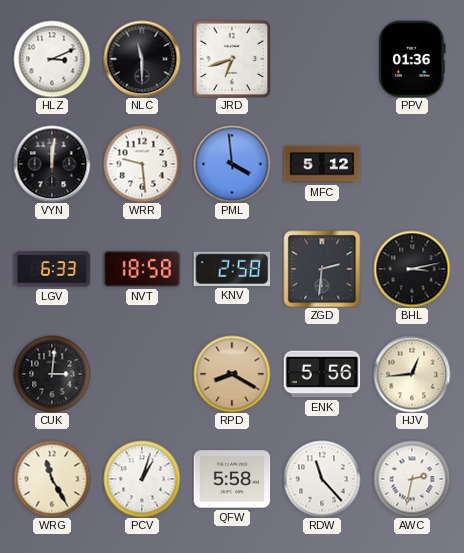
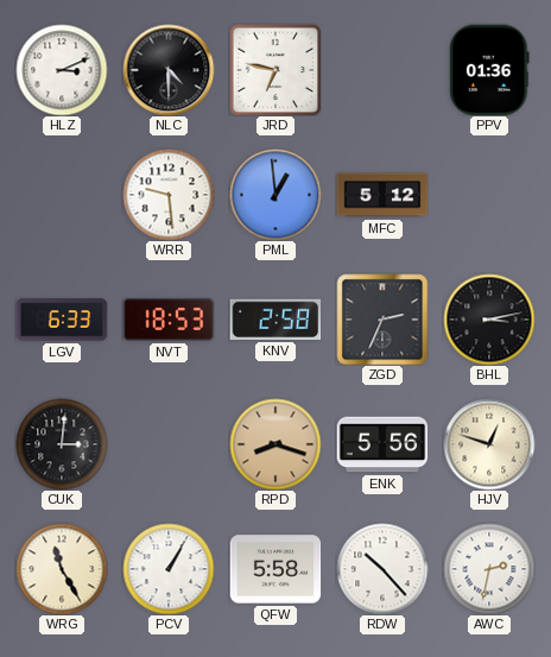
NLC: 11:30 -> 4:30
JRD: 6:42 -> 6:47
VYN: 12:01 -> none
PML: 3:59 -> 12:59
NVT: 18:58 -> 18:53
ZGD: 2:31 -> 2:34
RPD: 8:20 -> 8:18
HJV: 12:44 -> 12:48
PCV: 1:03 -> 1:05
RDW: 11:23 -> 10:23
